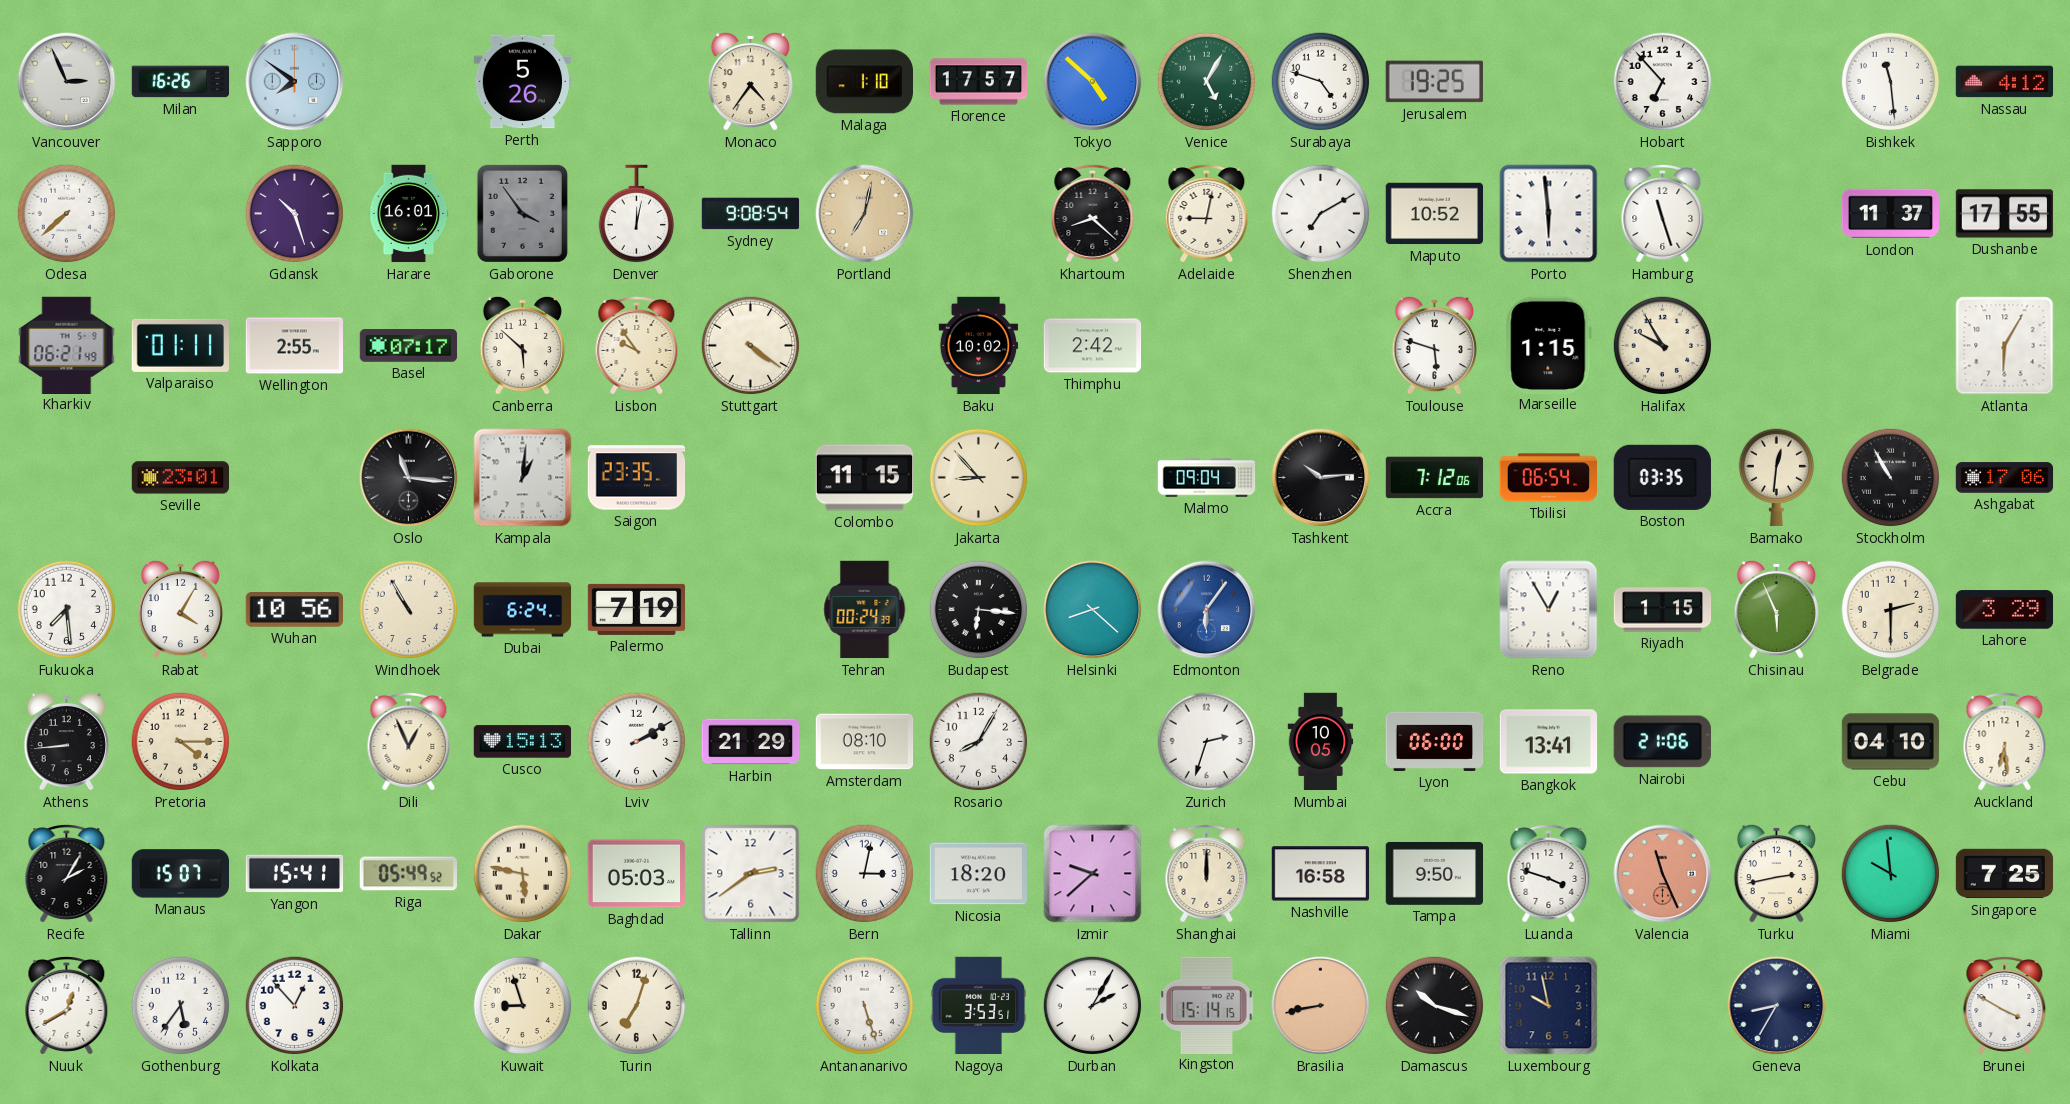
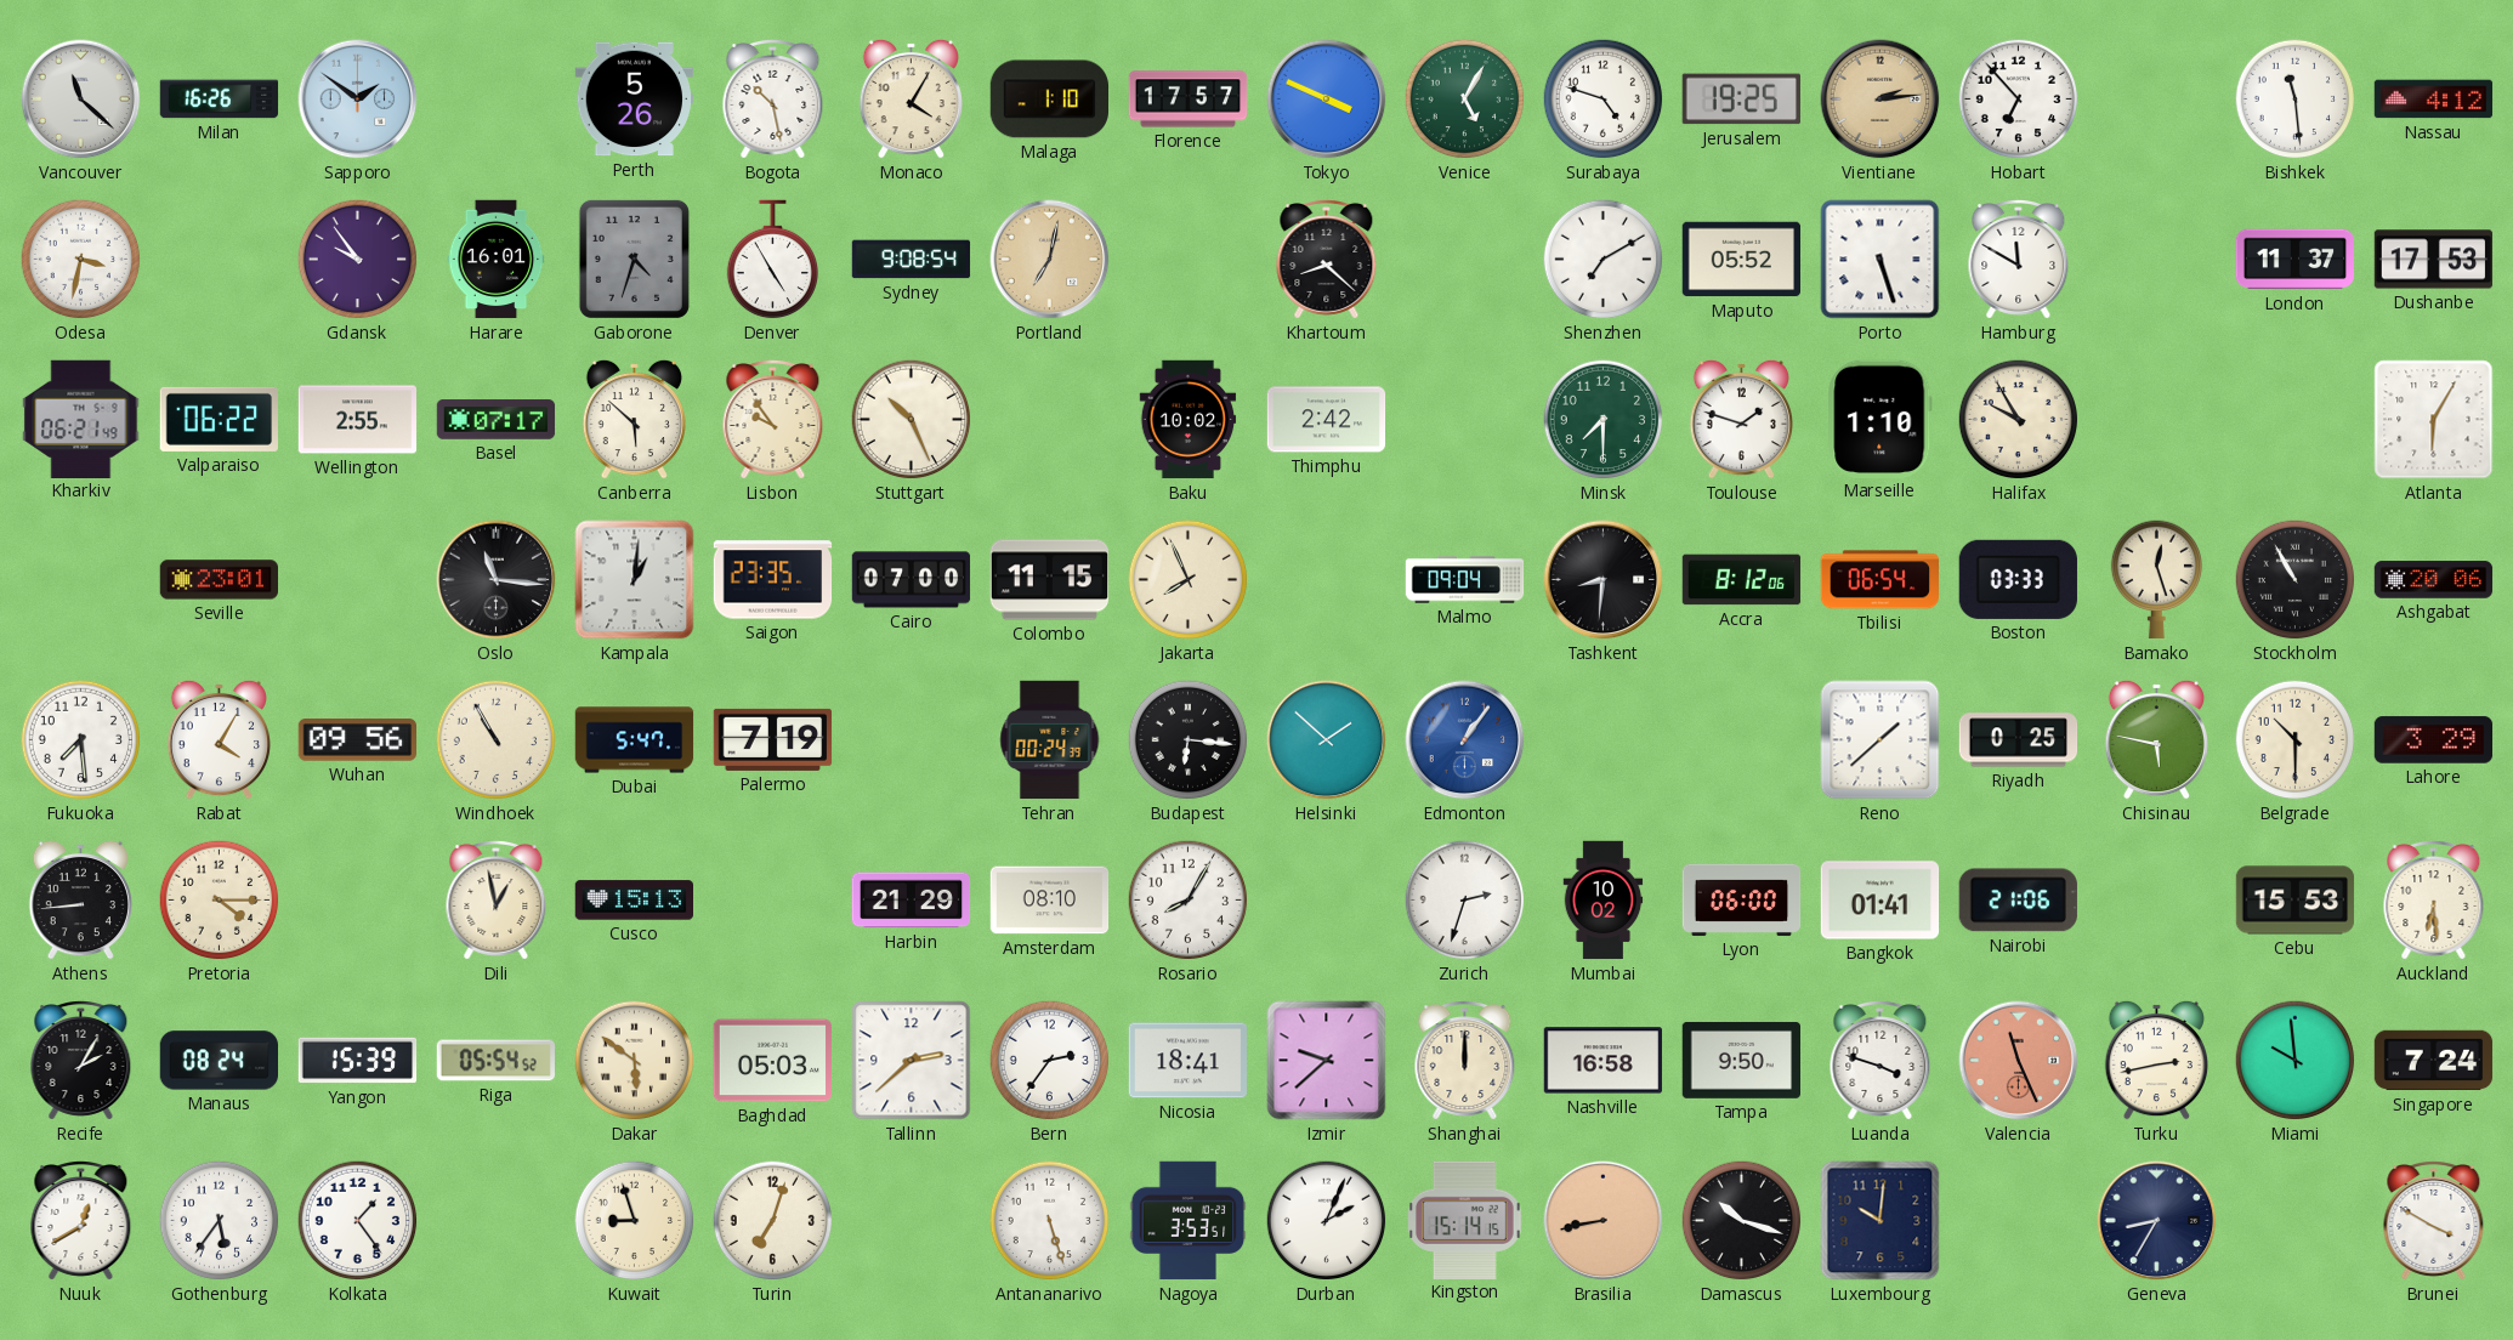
Vancouver: 2:56 -> 11:22
Sapporo: 7:51 -> 1:51
Bogota: none -> 10:28
Monaco: 4:36 -> 4:05
Tokyo: 4:52 -> 3:49
Vientiane: none -> 2:14
Odesa: 7:38 -> 3:32
Gdansk: 10:27 -> 9:54
Gaborone: 3:54 -> 4:33
Denver: 12:02 -> 4:55
Adelaide: 9:02 -> none
Maputo: 10:52 -> 05:52
Porto: 5:59 -> 5:27
Hamburg: 11:27 -> 11:50
Dushanbe: 17:55 -> 17:53
Valparaiso: 01:11 -> 06:22
Stuttgart: 4:21 -> 10:26
Minsk: none -> 7:30
Toulouse: 5:48 -> 1:48
Marseille: 1:15 -> 1:10
Cairo: none -> 07:00
Jakarta: 8:53 -> 7:56
Tashkent: 10:14 -> 8:31
Accra: 7:12 -> 8:12
Boston: 03:35 -> 03:33
Bamako: 12:31 -> 12:27
Ashgabat: 17:06 -> 20:06
Wuhan: 10:56 -> 09:56
Dubai: 6:24 -> 5:47
Helsinki: 8:22 -> 1:52
Edmonton: 6:06 -> 1:06
Reno: 12:55 -> 1:38
Riyadh: 1:15 -> 0:25
Chisinau: 5:56 -> 5:47
Belgrade: 2:30 -> 10:30
Dili: 12:56 -> 12:58
Lviv: 2:10 -> none
Mumbai: 10:05 -> 10:02
Bangkok: 13:41 -> 01:41
Cebu: 04:10 -> 15:53
Manaus: 15:07 -> 08:24
Yangon: 15:41 -> 15:39
Riga: 05:49 -> 05:54
Dakar: 5:47 -> 5:51
Tallinn: 2:39 -> 2:38
Bern: 3:02 -> 2:36
Nicosia: 18:20 -> 18:41
Singapore: 7:25 -> 7:24
Kolkata: 12:53 -> 1:24
Durban: 2:05 -> 2:04
Luxembourg: 9:58 -> 10:01
